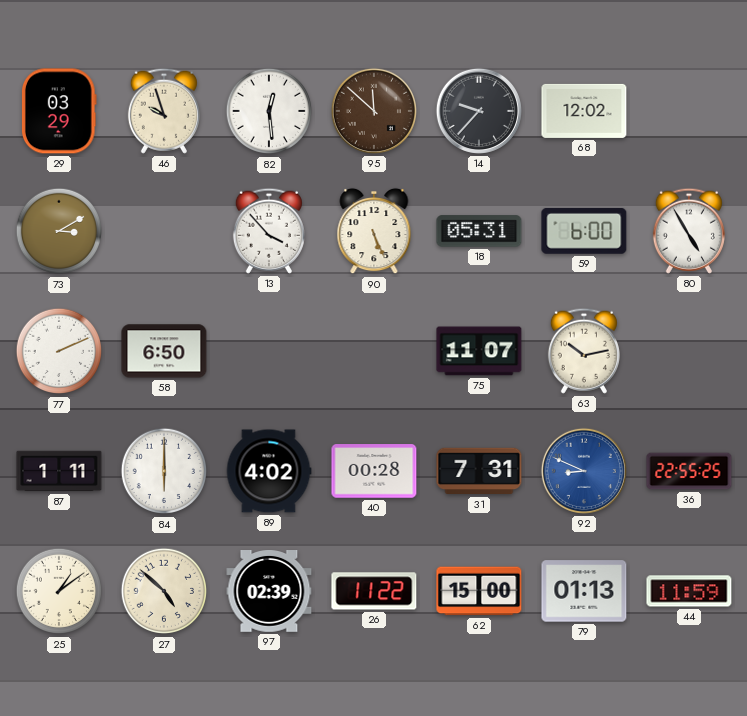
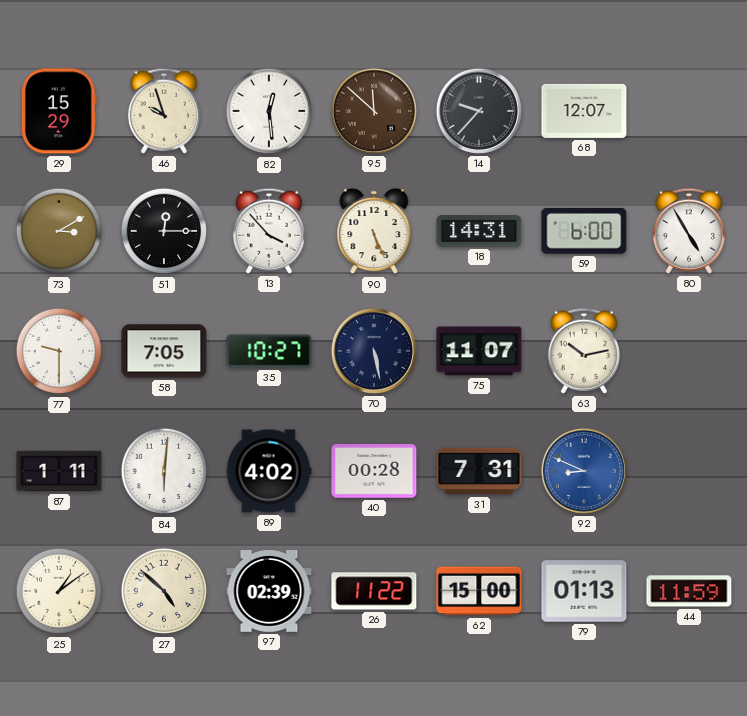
29: 03:29 -> 15:29
68: 12:02 -> 12:07
51: none -> 12:15
18: 05:31 -> 14:31
77: 2:11 -> 9:30
58: 6:50 -> 7:05
35: none -> 10:27
70: none -> 5:28
84: 6:00 -> 6:01
36: 22:55 -> none
